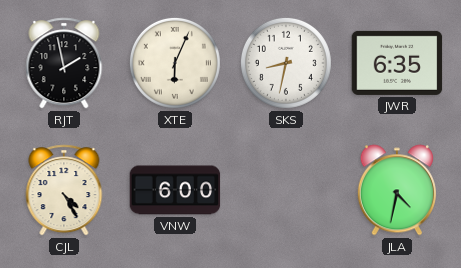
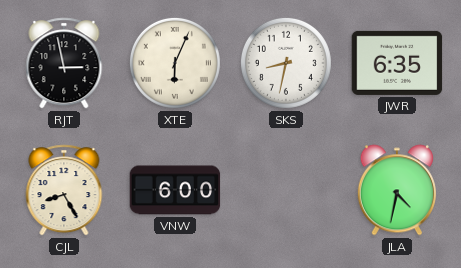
RJT: 1:58 -> 2:58
CJL: 4:25 -> 8:25
